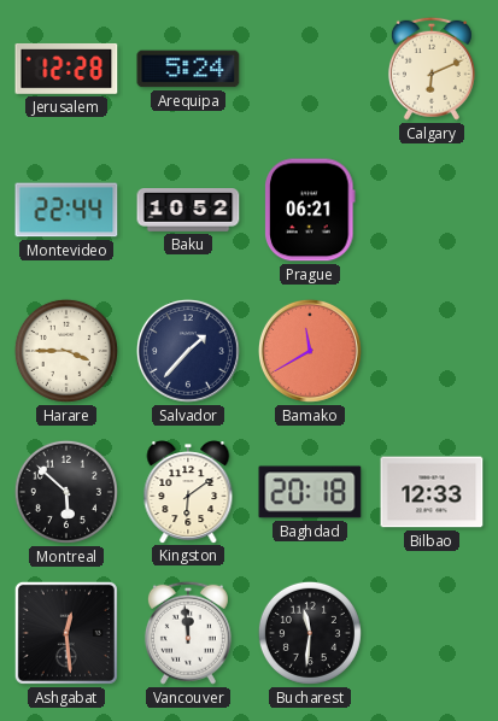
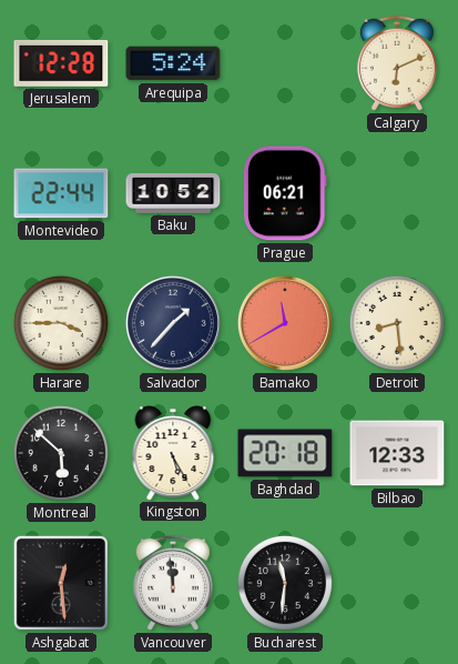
Detroit: none -> 8:29
Kingston: 6:09 -> 5:25
